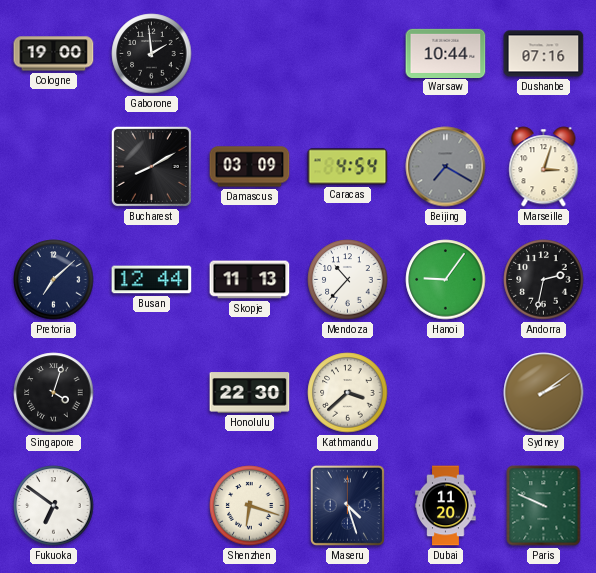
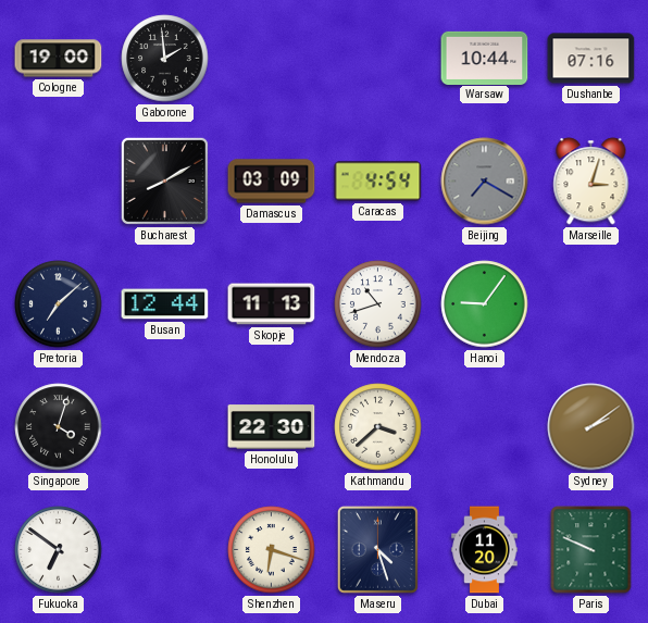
Mendoza: 10:37 -> 10:42
Andorra: 2:32 -> none
